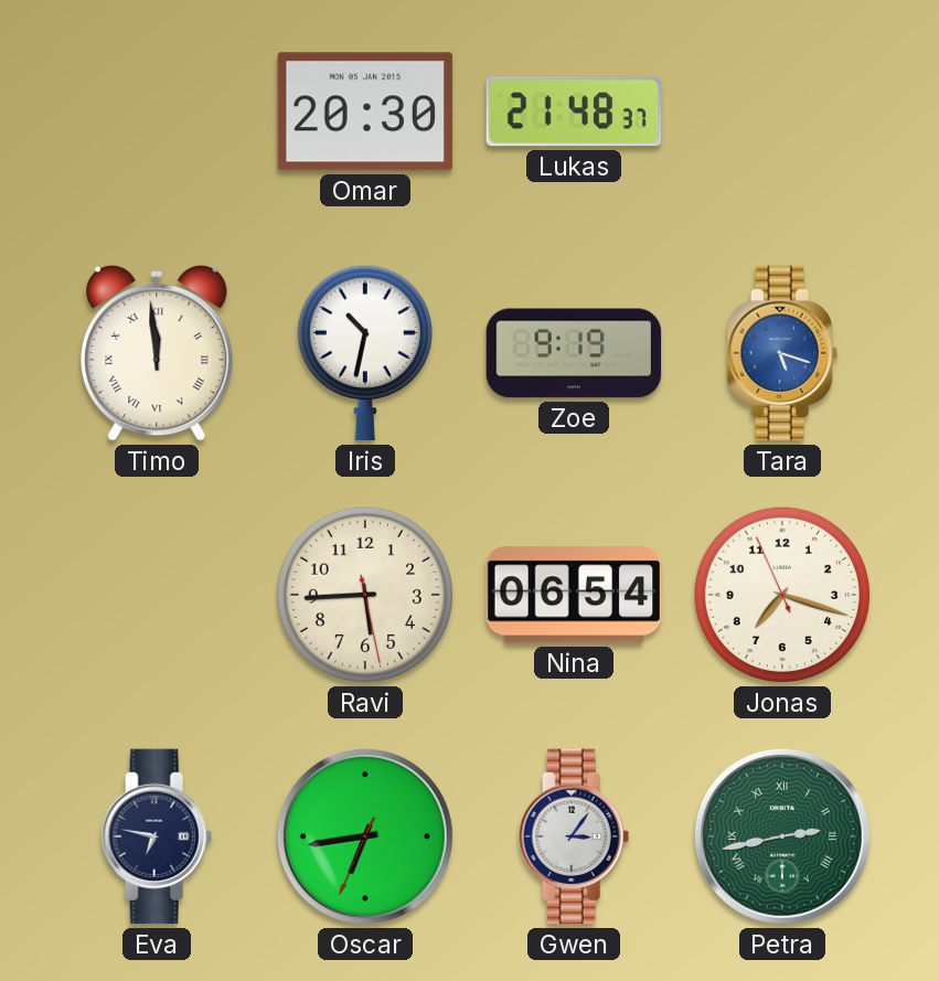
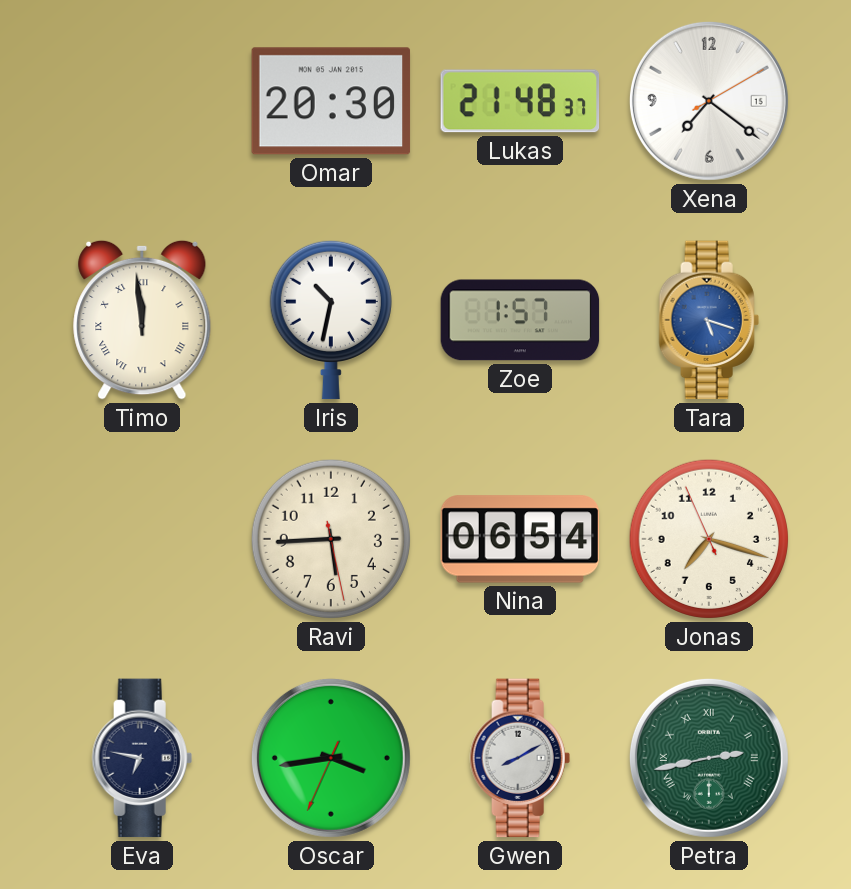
Xena: none -> 7:21
Zoe: 9:19 -> 1:57
Oscar: 6:43 -> 3:43
Gwen: 3:06 -> 8:10
